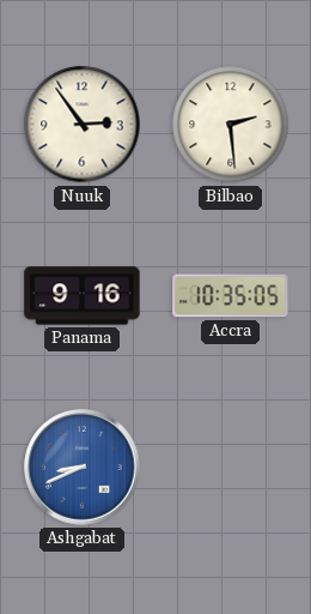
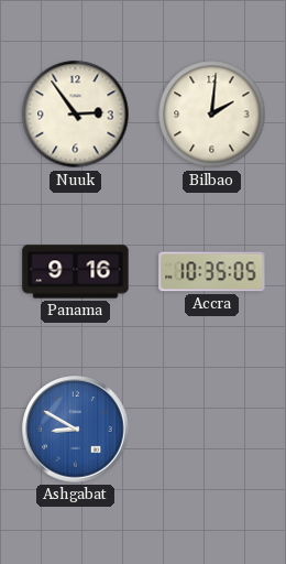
Bilbao: 2:29 -> 2:01
Ashgabat: 8:41 -> 8:50
